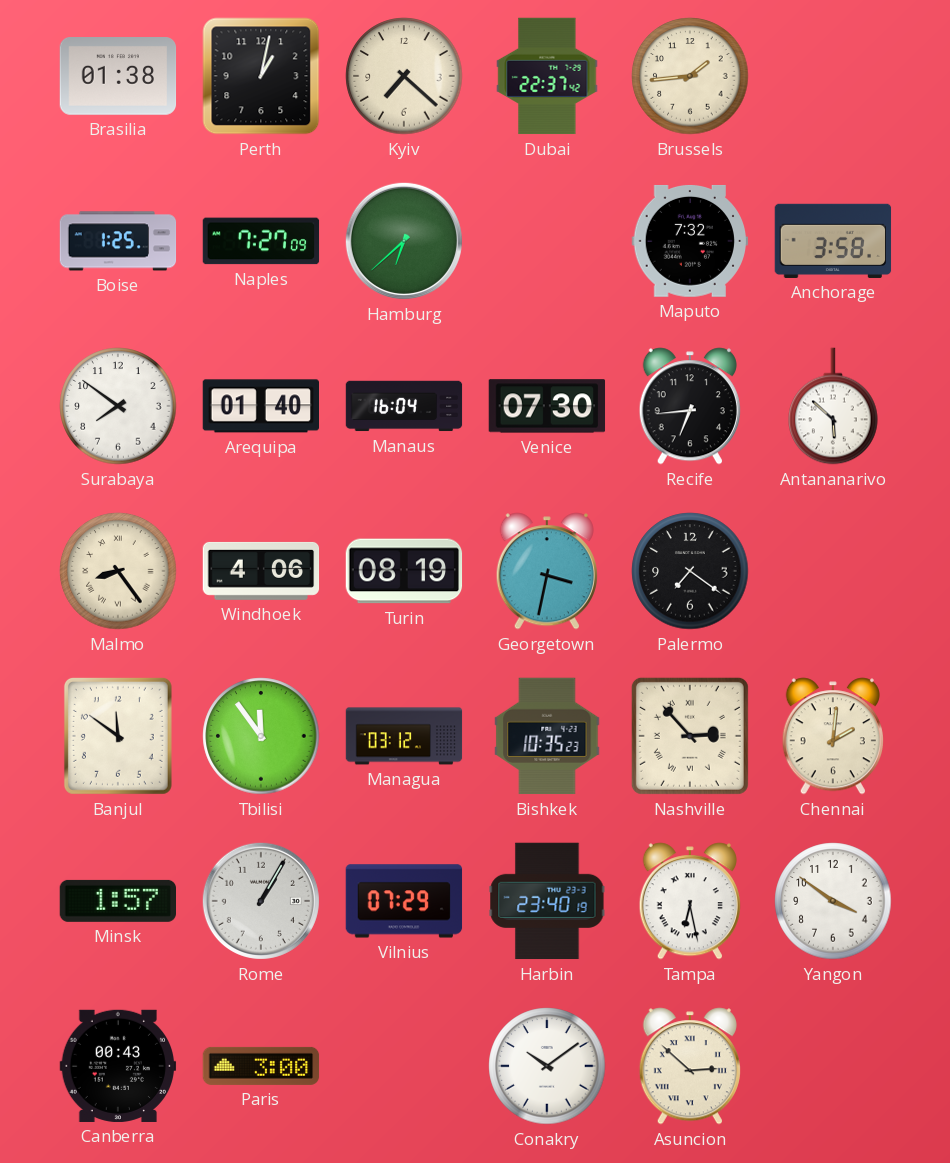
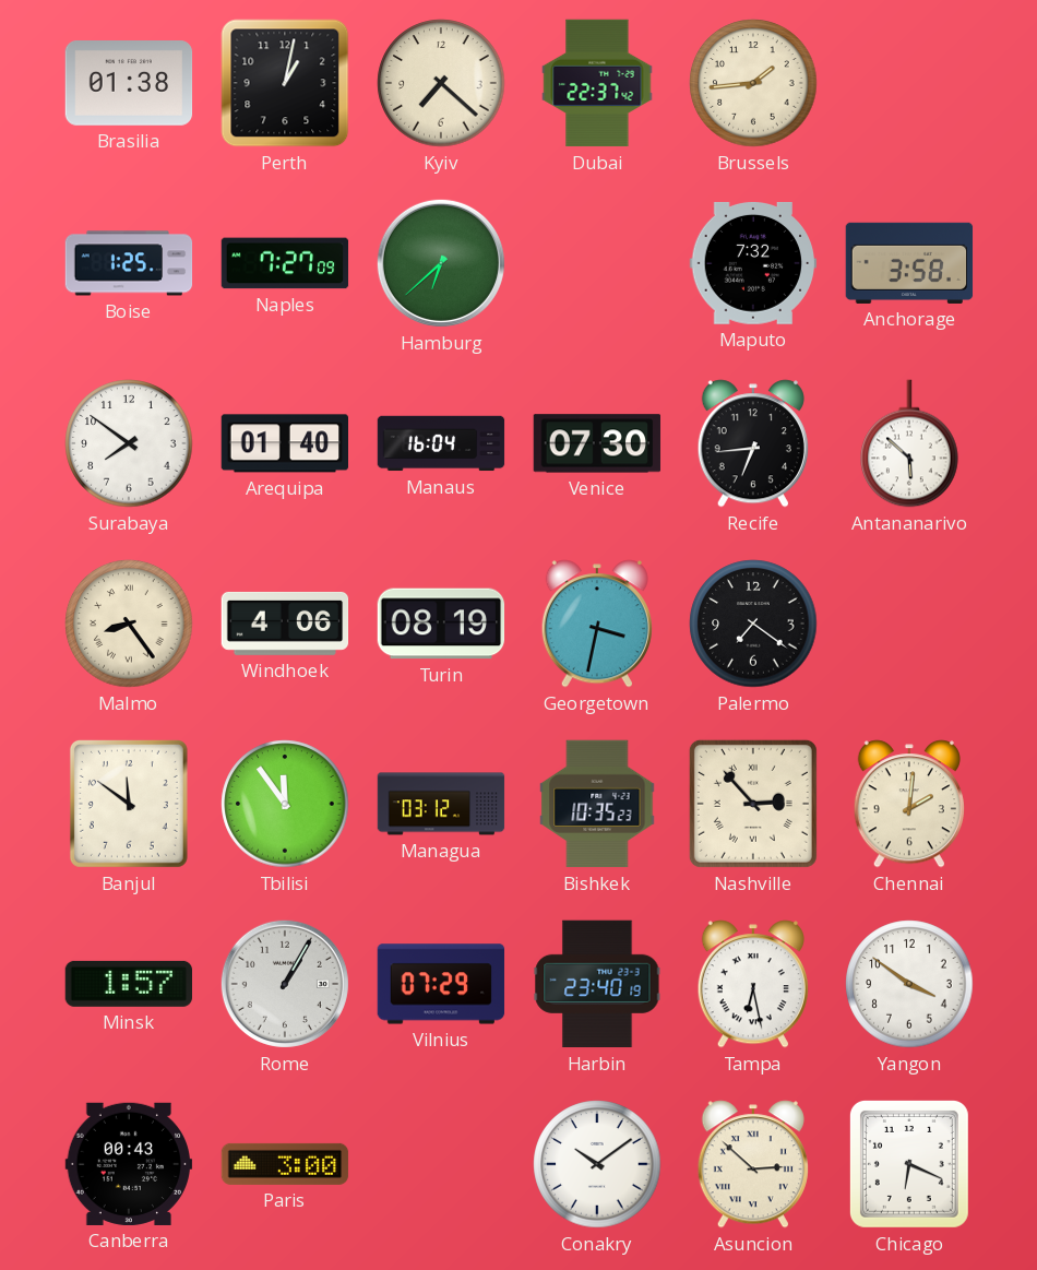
Chicago: none -> 6:19
